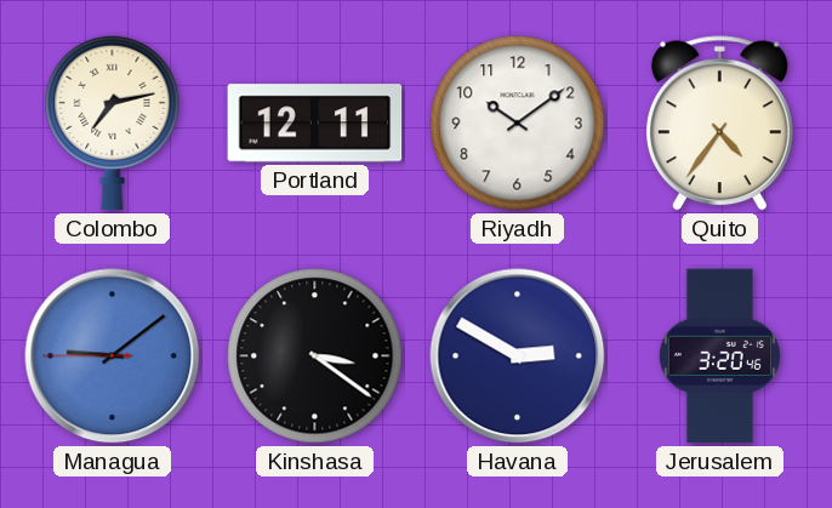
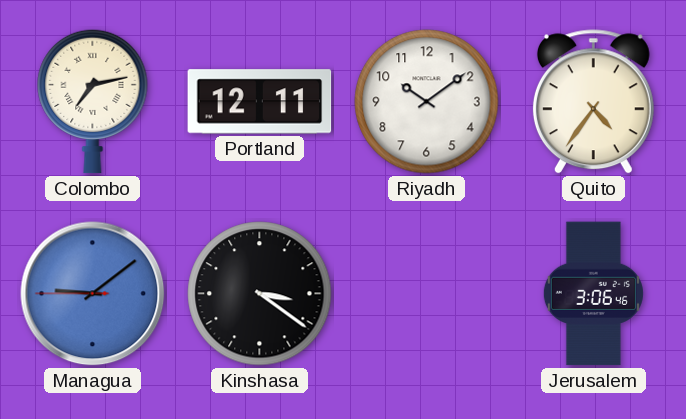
Havana: 2:50 -> none
Jerusalem: 3:20 -> 3:06
